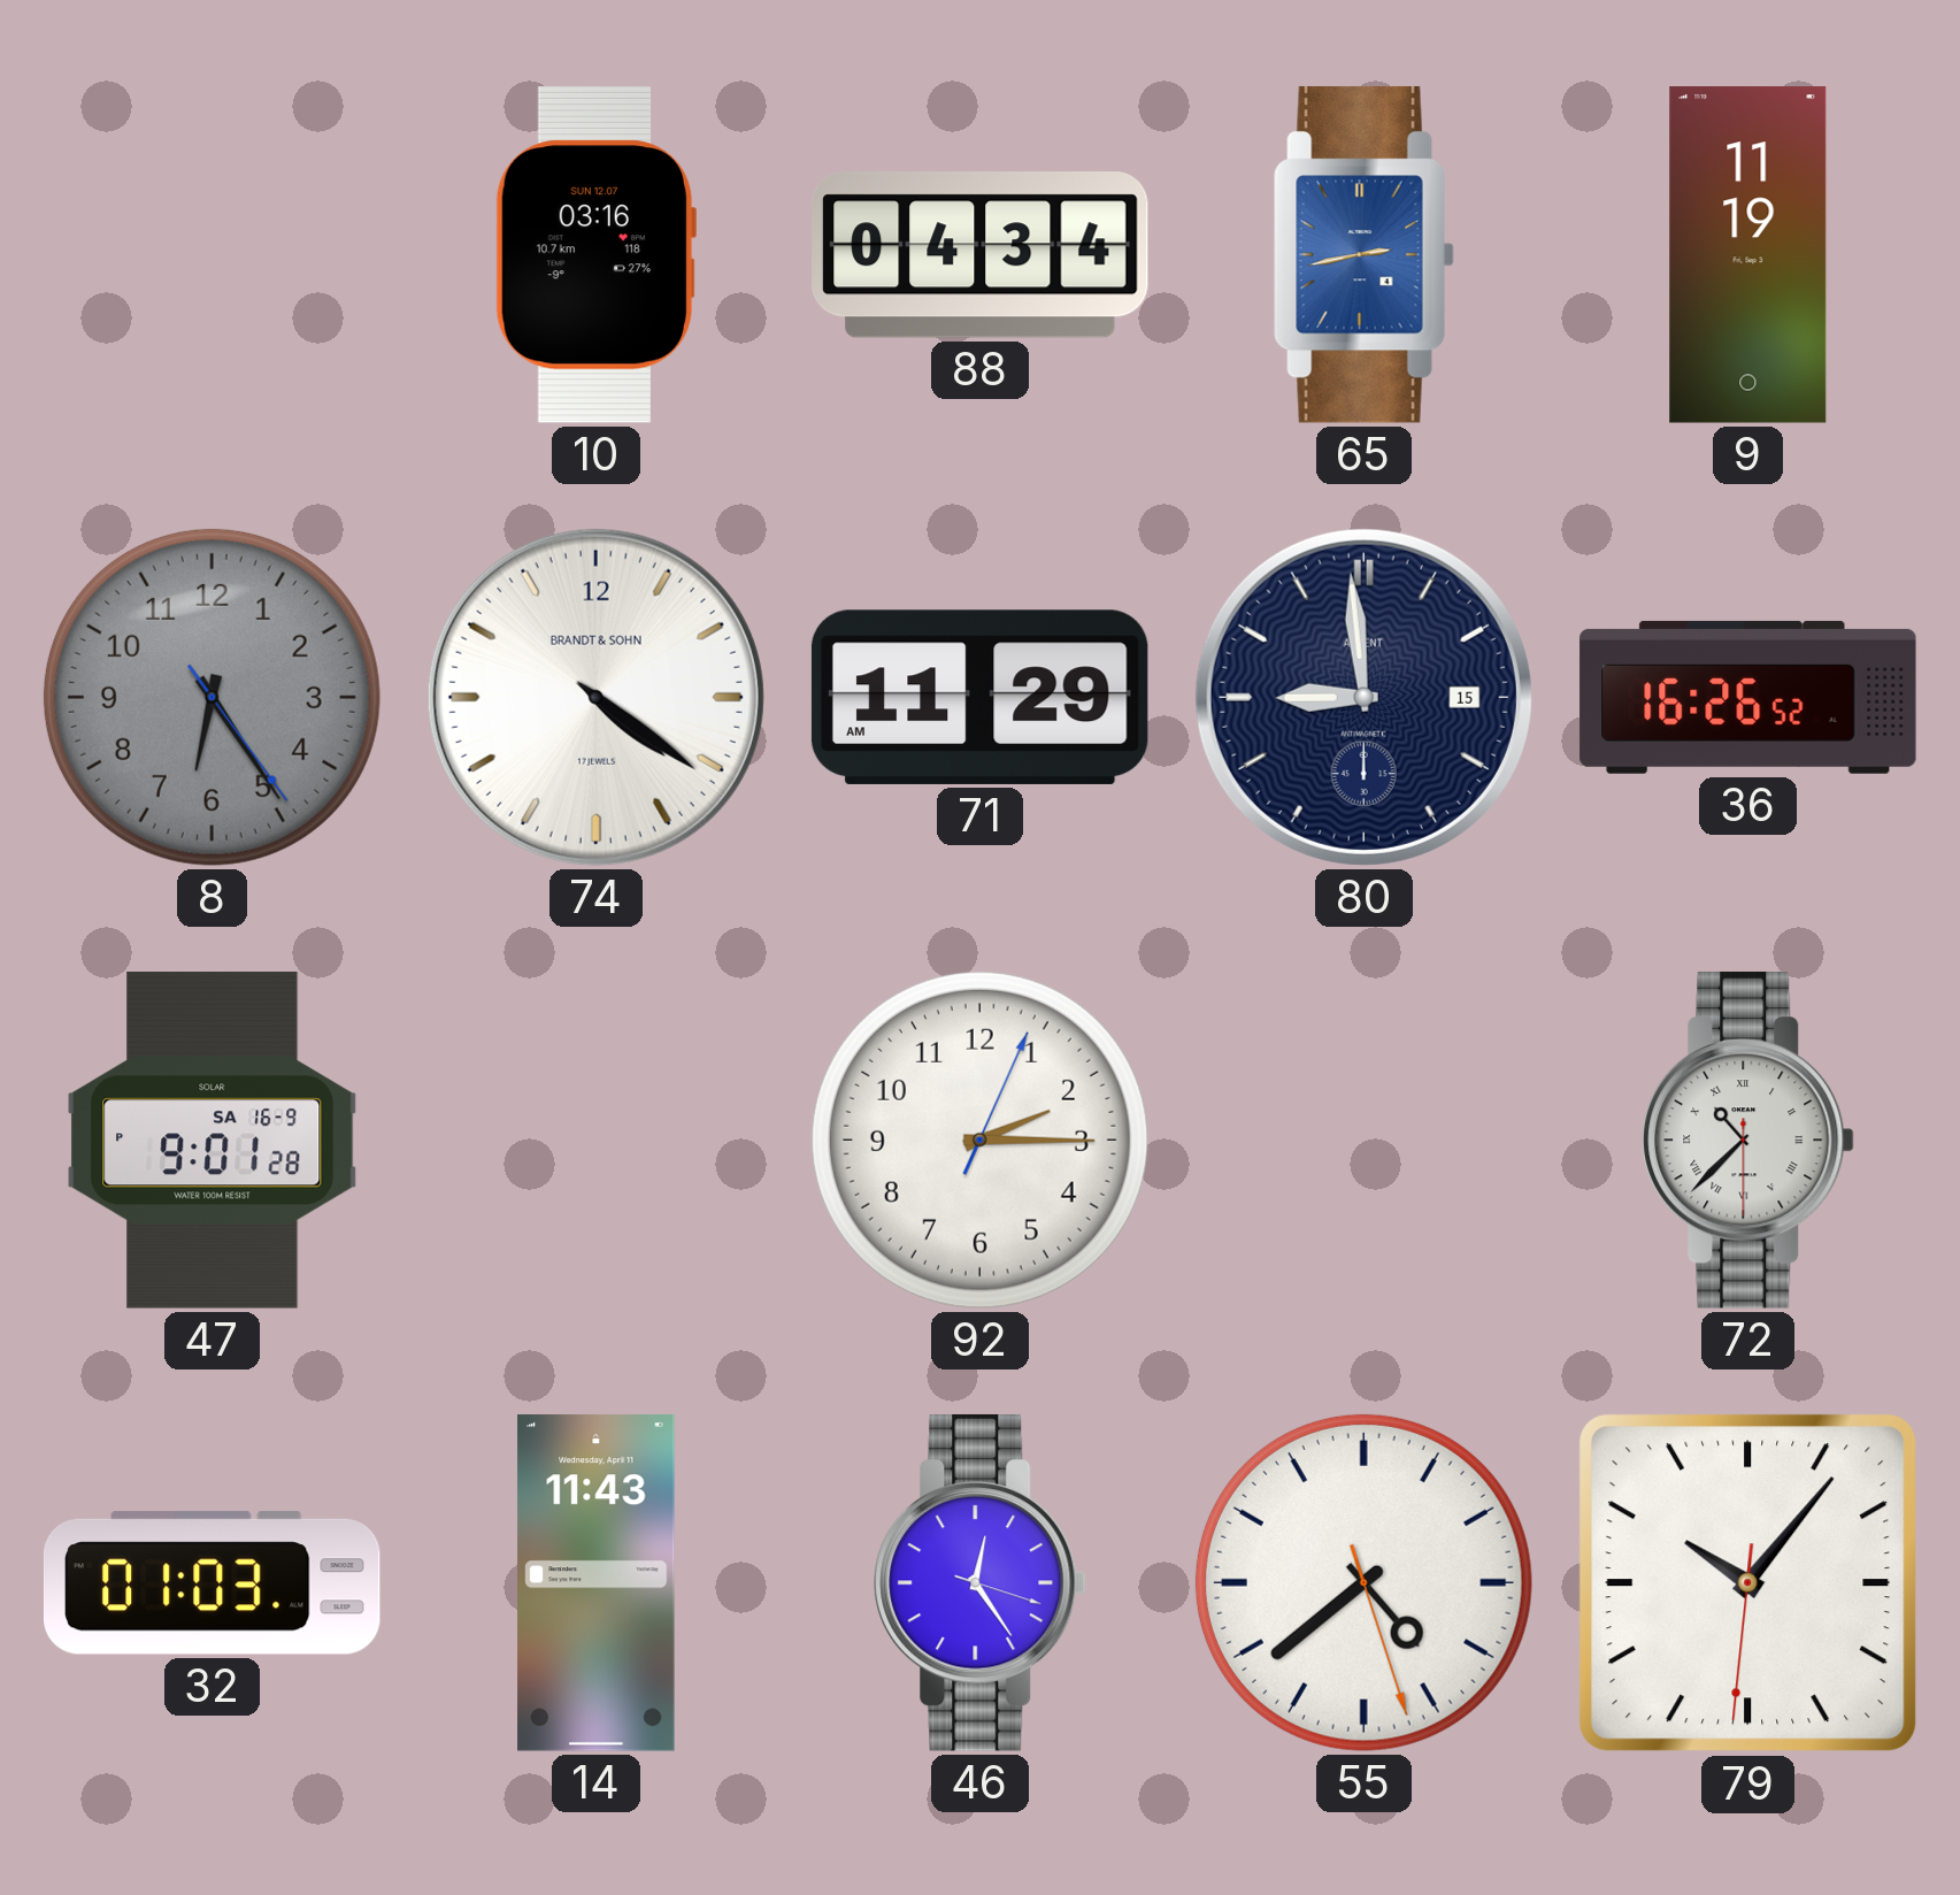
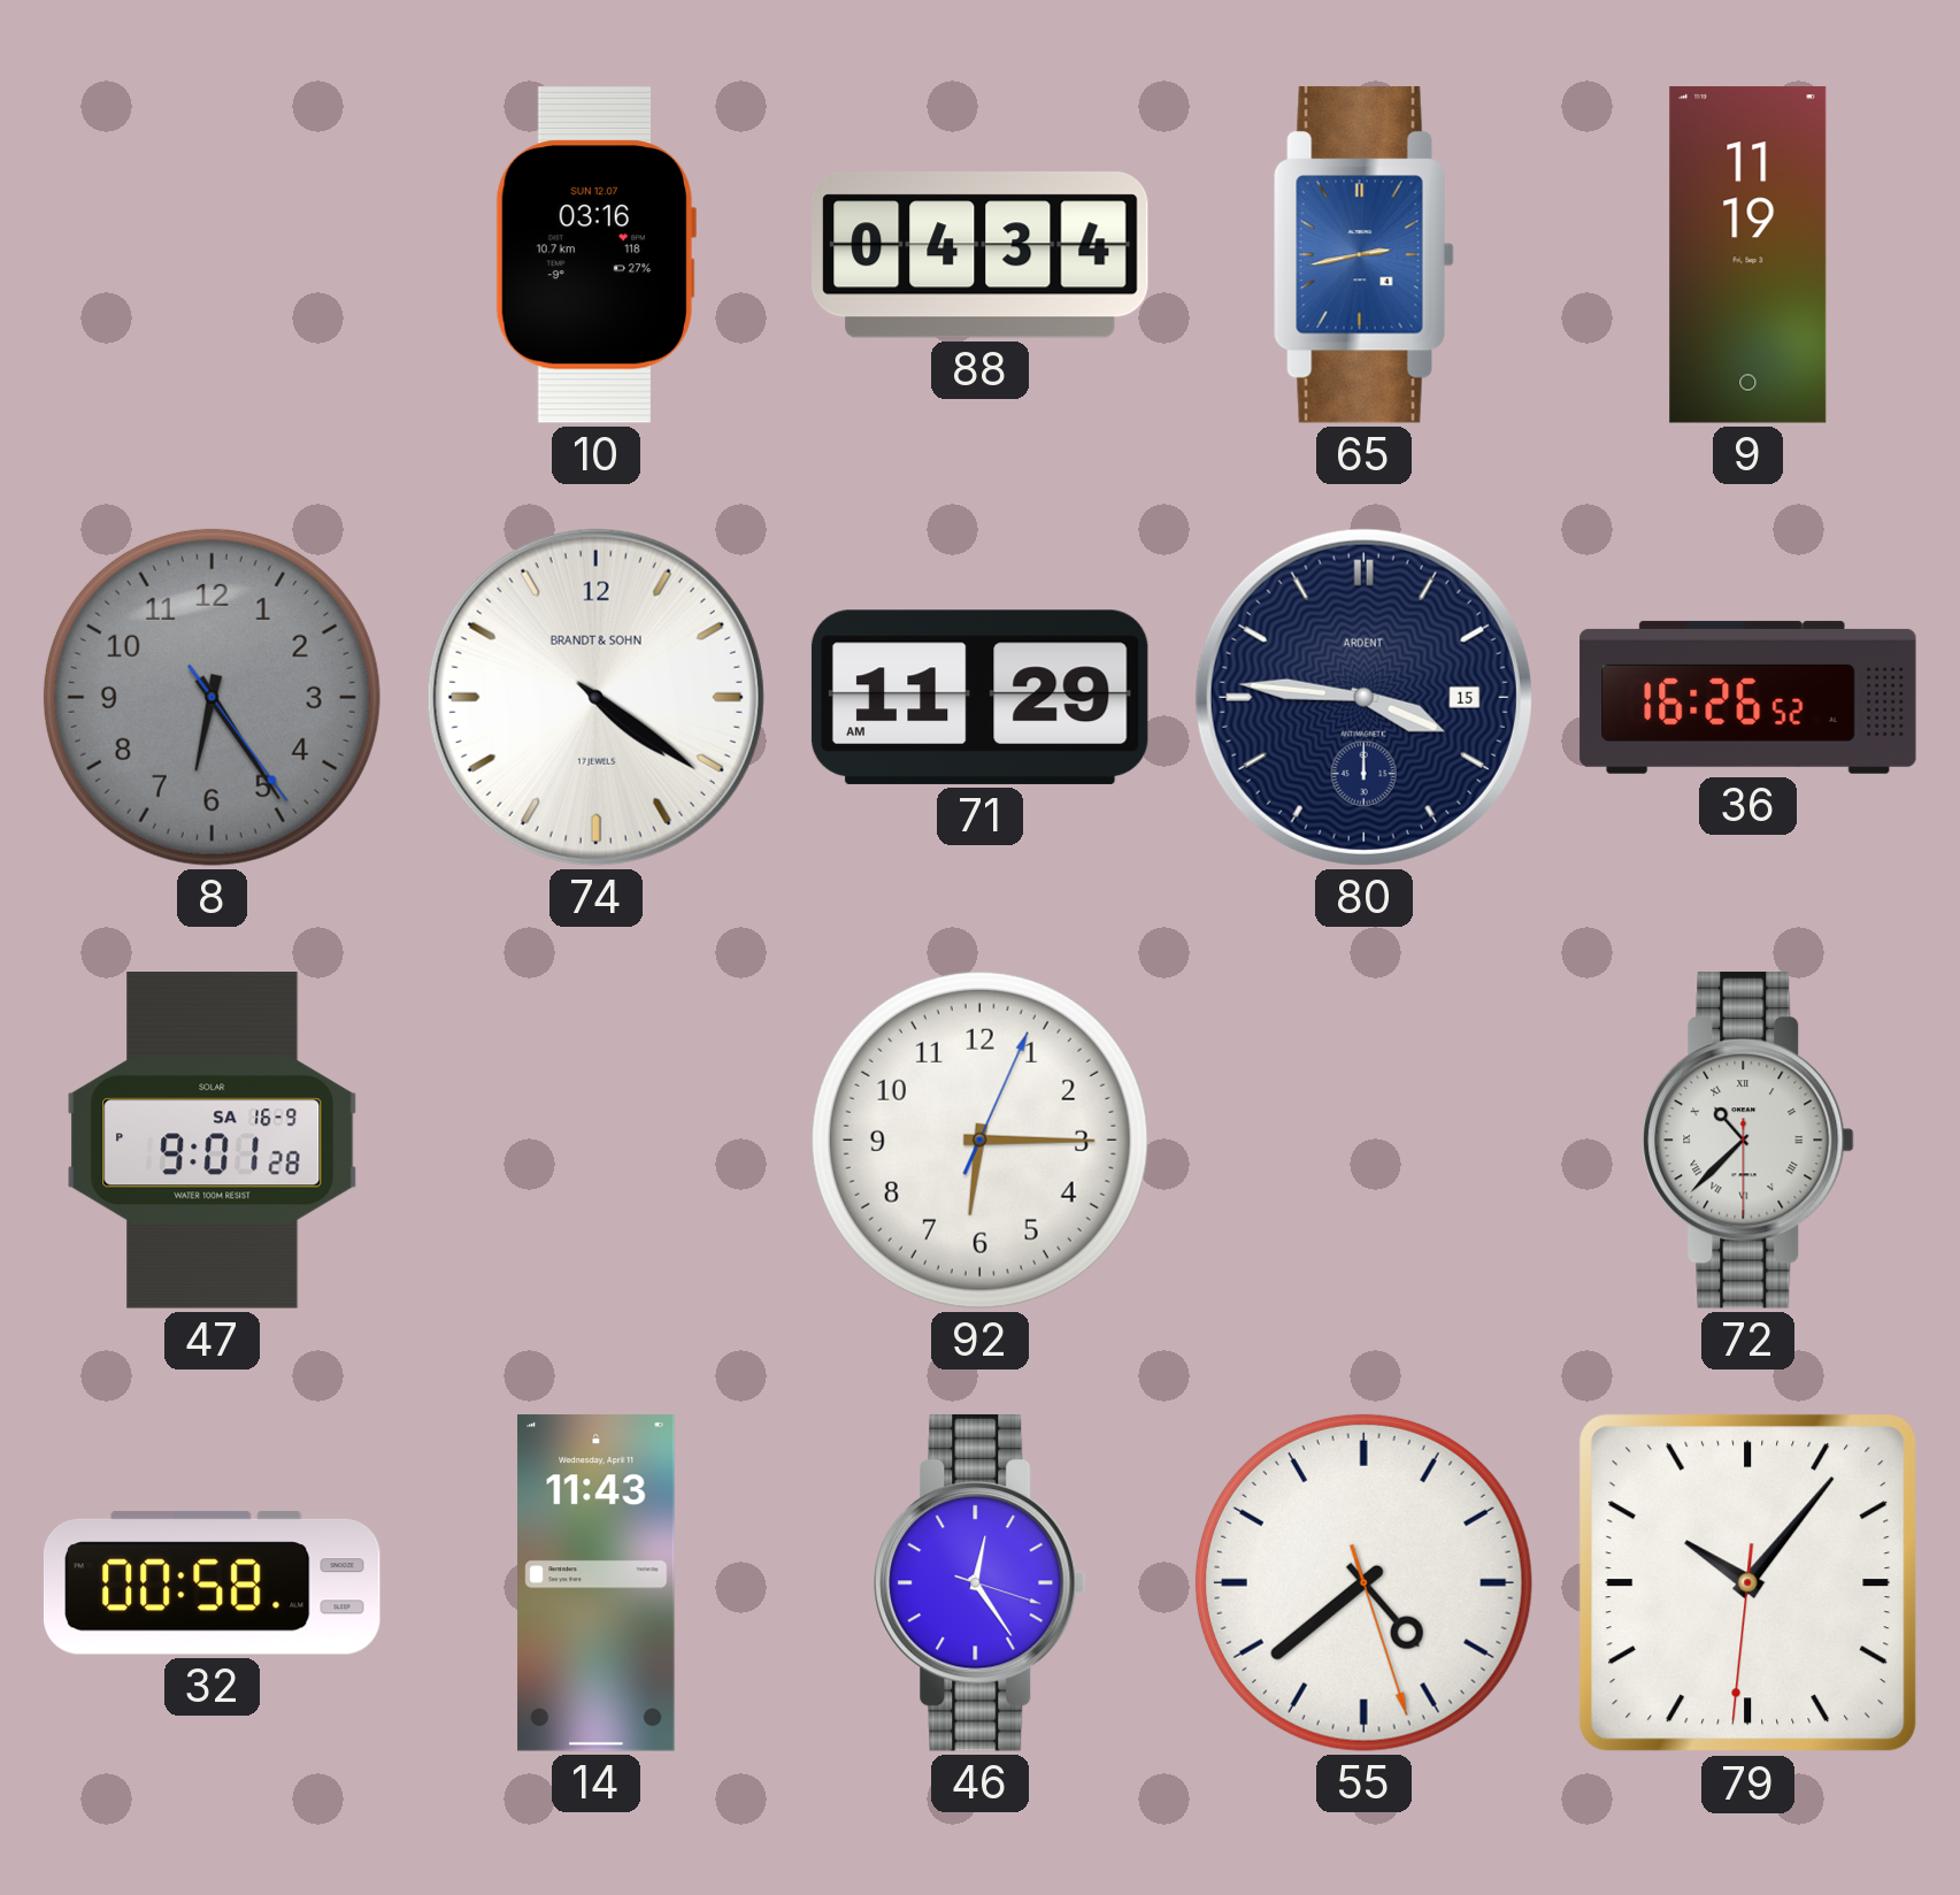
80: 8:59 -> 3:46
92: 2:15 -> 6:15
32: 01:03 -> 00:58
